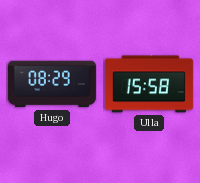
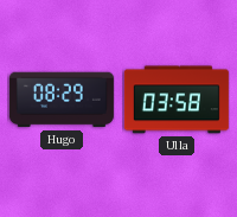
Ulla: 15:58 -> 03:58
